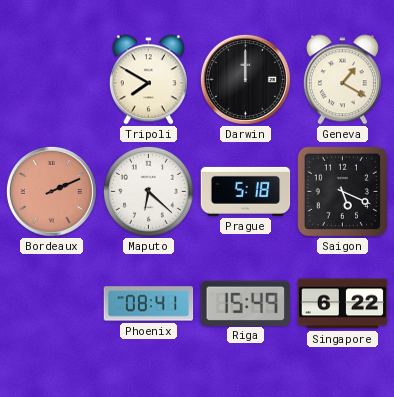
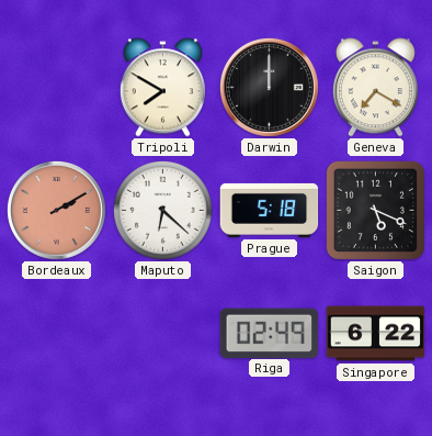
Geneva: 1:20 -> 7:20
Bordeaux: 2:11 -> 2:10
Phoenix: 08:41 -> none
Riga: 15:49 -> 02:49
